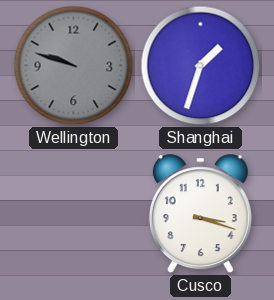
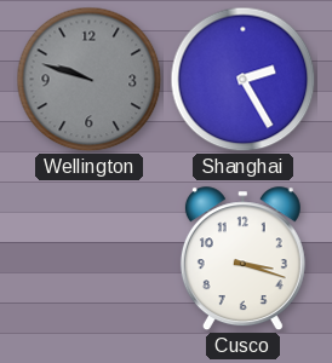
Shanghai: 1:33 -> 2:25
